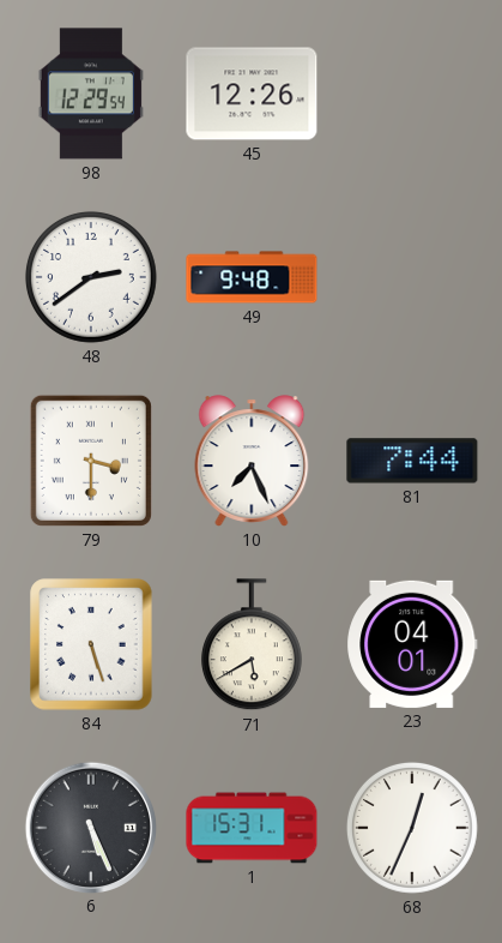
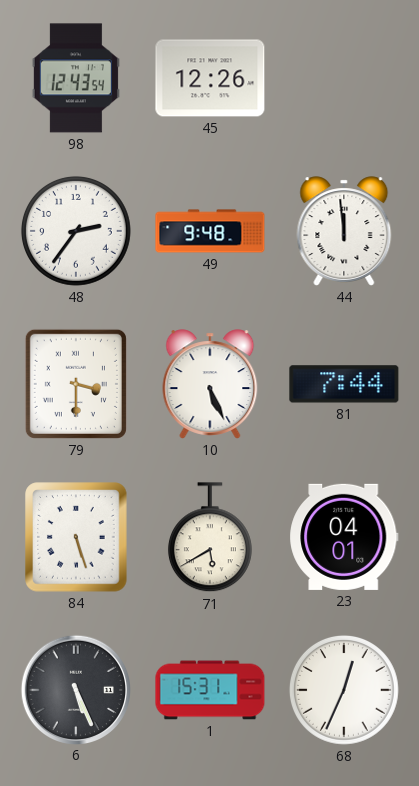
98: 12:29 -> 12:43
48: 2:39 -> 2:36
44: none -> 11:59
10: 7:26 -> 5:26
